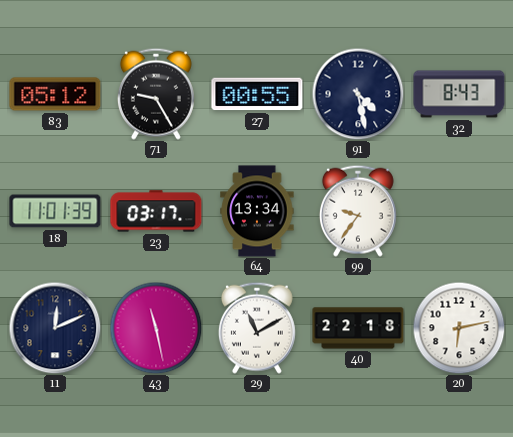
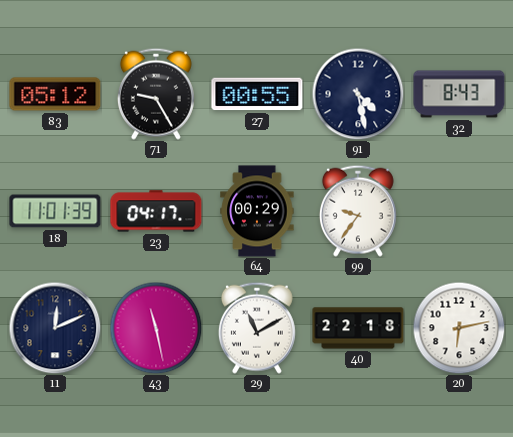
23: 03:17 -> 04:17
64: 13:34 -> 00:29
